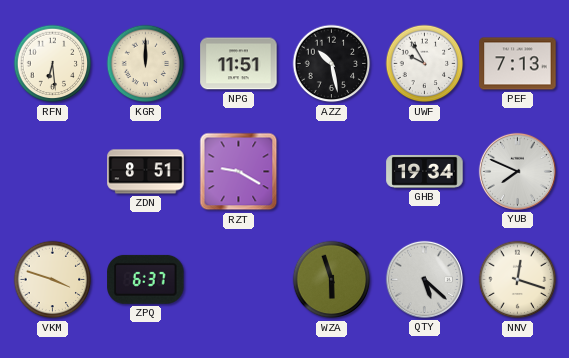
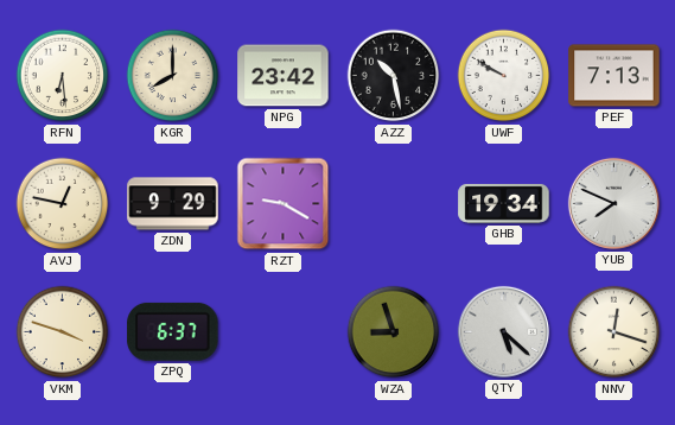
KGR: 12:00 -> 8:00
NPG: 11:51 -> 23:42
UWF: 9:55 -> 9:50
AVJ: none -> 12:47
ZDN: 8:51 -> 9:29
WZA: 5:57 -> 8:57
